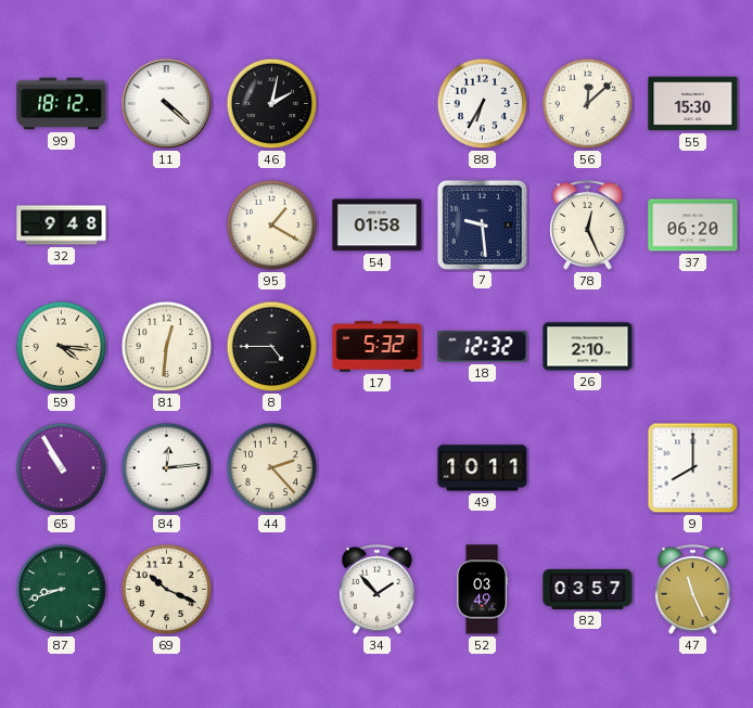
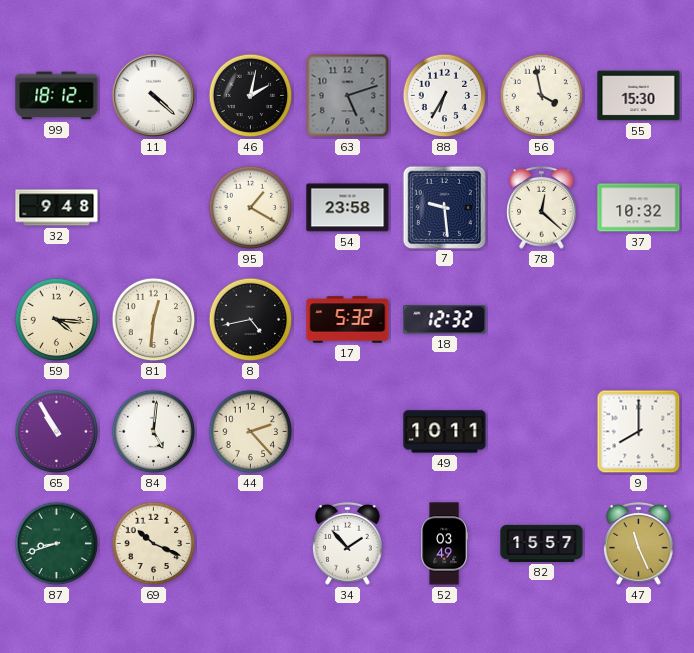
63: none -> 5:12
56: 12:08 -> 3:58
54: 01:58 -> 23:58
78: 12:26 -> 12:22
37: 06:20 -> 10:32
8: 4:45 -> 4:43
26: 2:10 -> none
84: 12:14 -> 5:01
82: 03:57 -> 15:57
